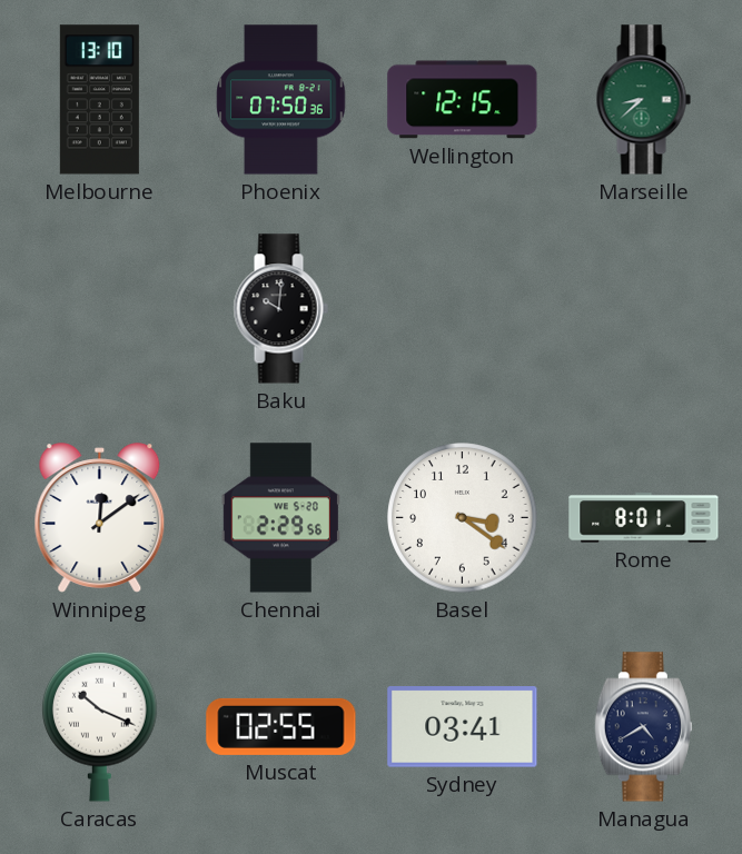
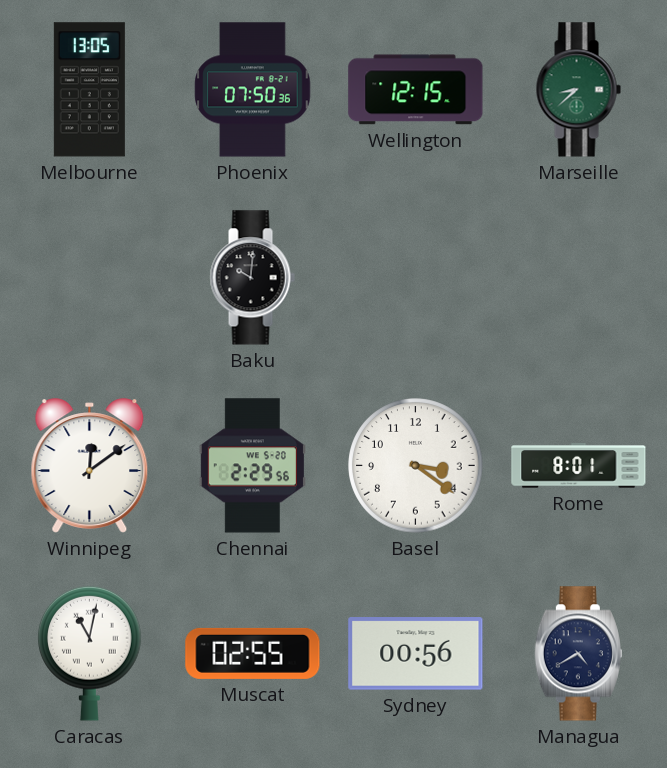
Melbourne: 13:10 -> 13:05
Caracas: 10:19 -> 11:02
Sydney: 03:41 -> 00:56
